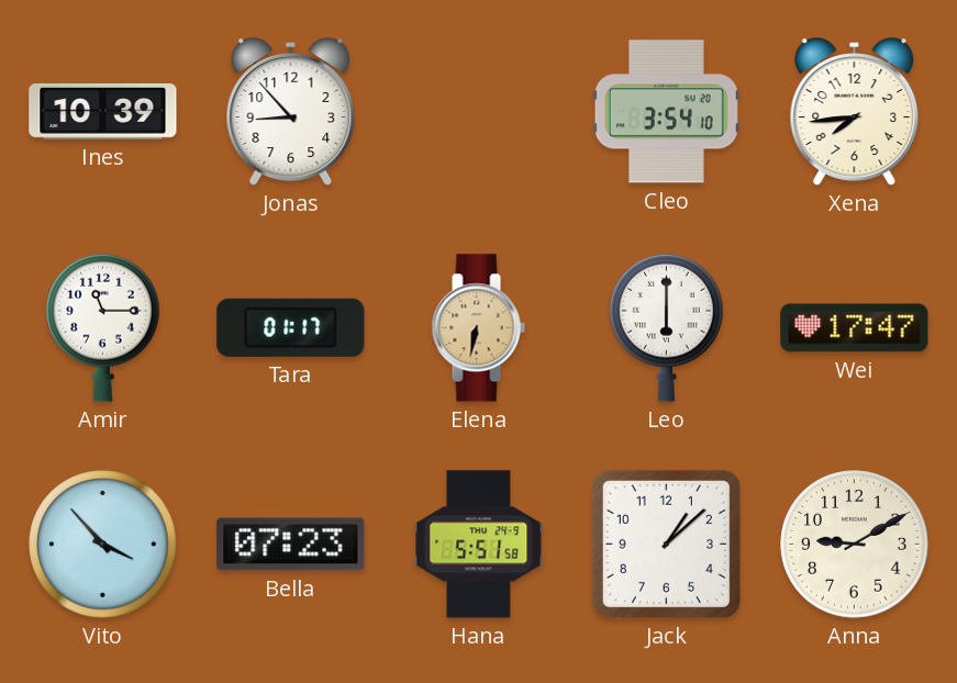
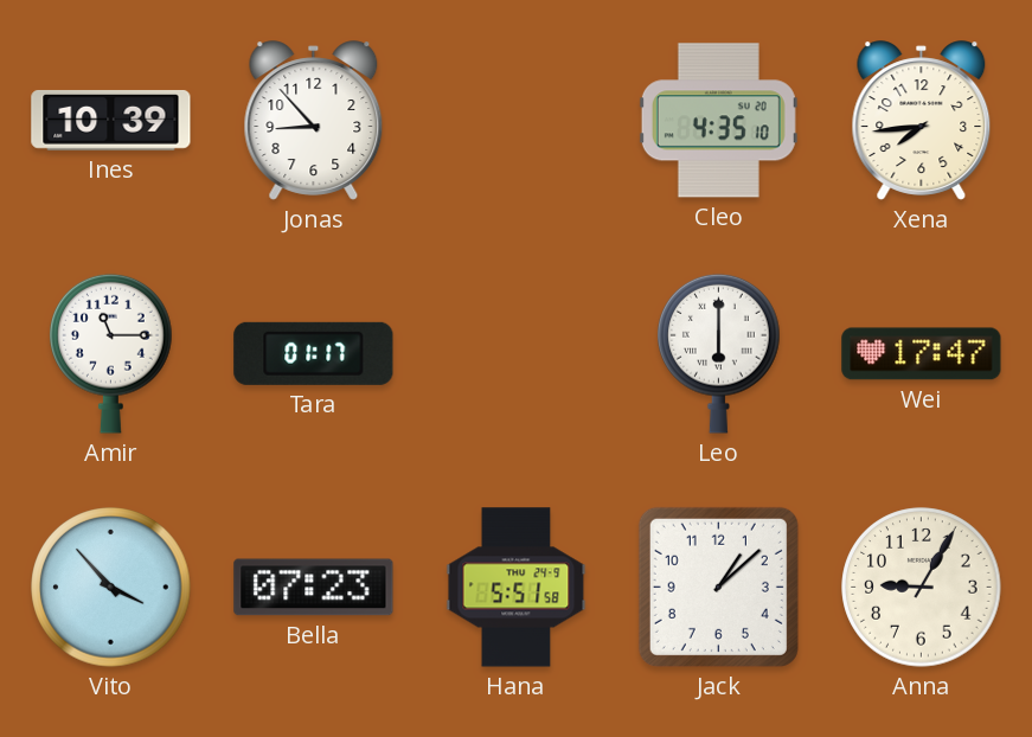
Cleo: 3:54 -> 4:35
Elena: 6:32 -> none
Anna: 9:10 -> 9:05
